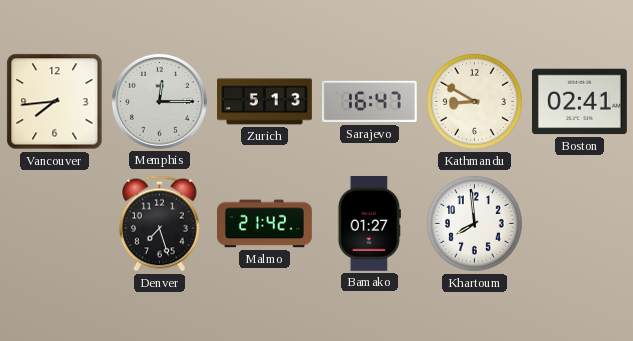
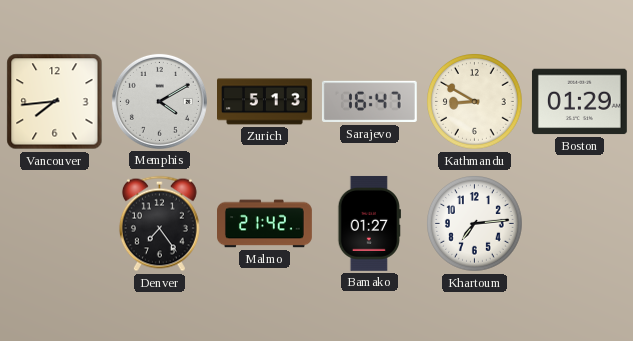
Memphis: 12:15 -> 4:10
Boston: 02:41 -> 01:29
Denver: 7:27 -> 7:24
Khartoum: 7:59 -> 7:14
